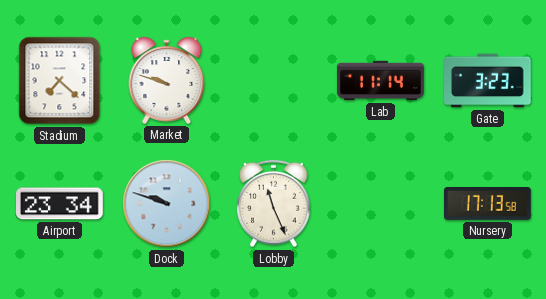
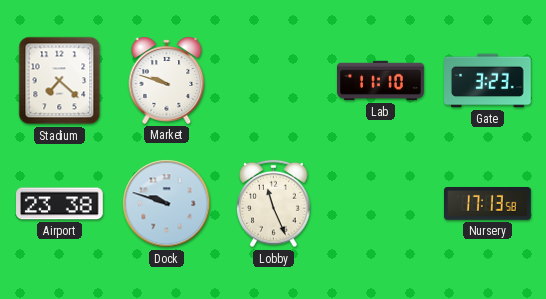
Lab: 11:14 -> 11:10
Airport: 23:34 -> 23:38
